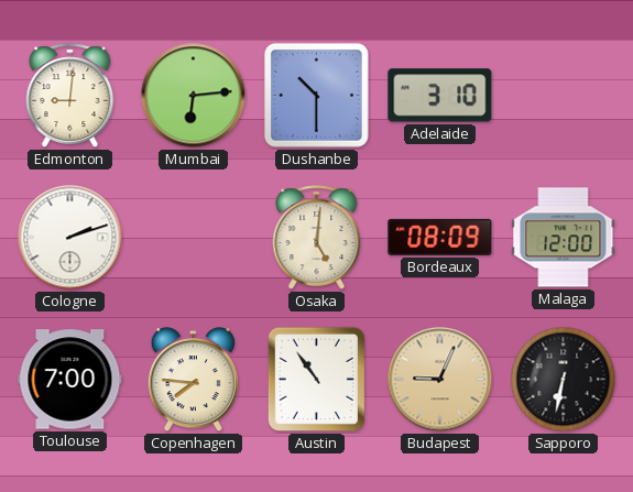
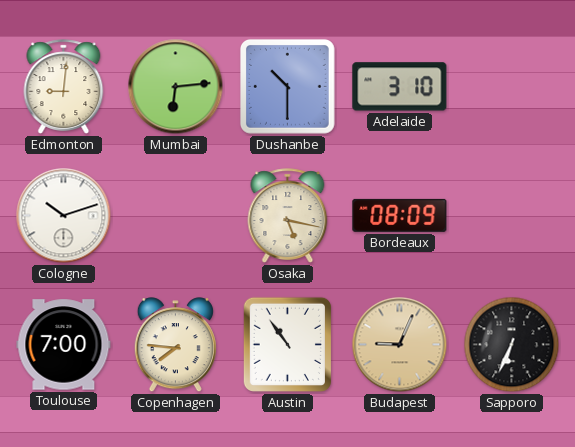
Cologne: 2:12 -> 10:12
Osaka: 5:01 -> 5:17
Malaga: 12:00 -> none
Sapporo: 6:32 -> 6:34
